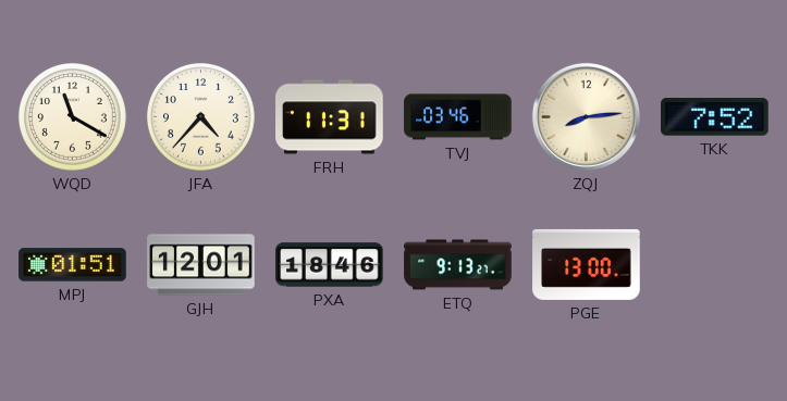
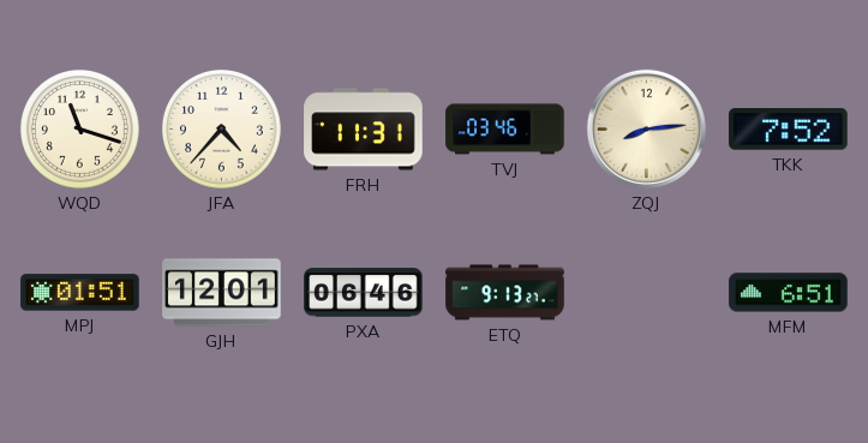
WQD: 11:20 -> 11:18
PXA: 18:46 -> 06:46
PGE: 13:00 -> none
MFM: none -> 6:51
